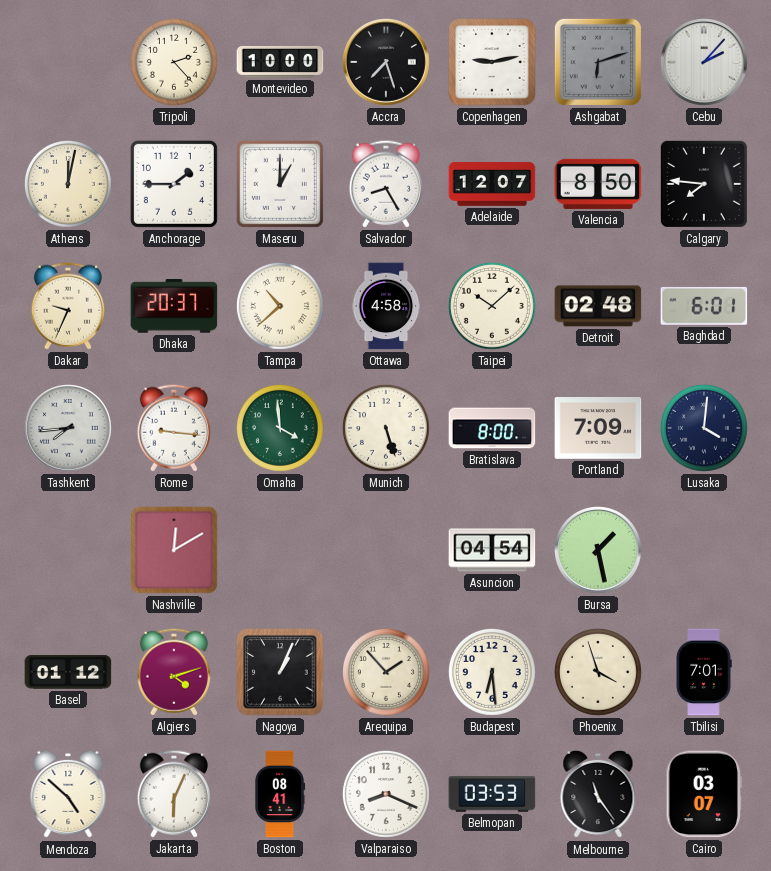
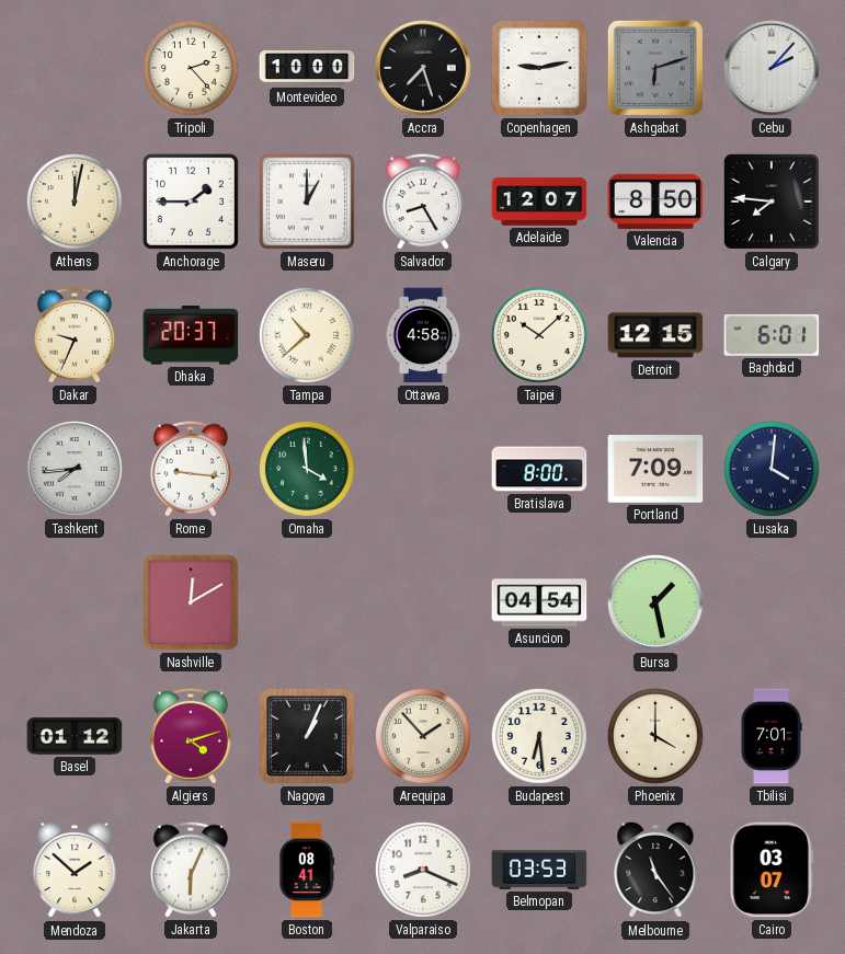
Detroit: 02:48 -> 12:15
Munich: 5:27 -> none
Phoenix: 3:57 -> 4:00
Mendoza: 4:52 -> 1:52
